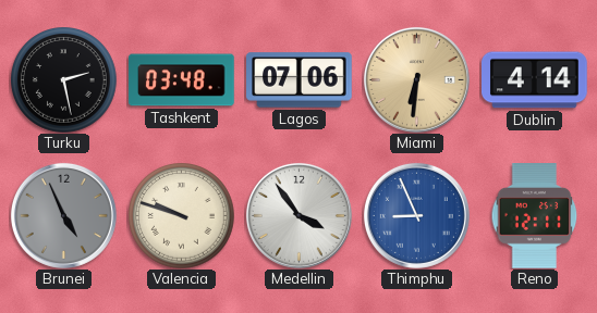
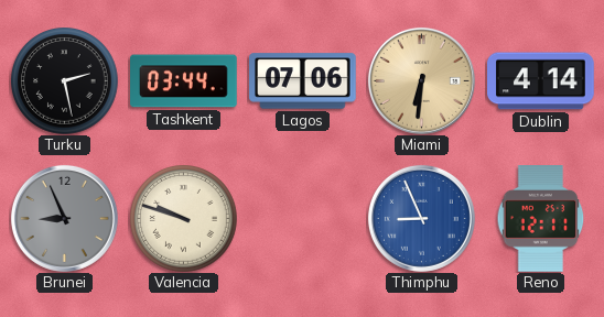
Tashkent: 03:48 -> 03:44
Brunei: 4:56 -> 8:56
Medellin: 3:54 -> none
